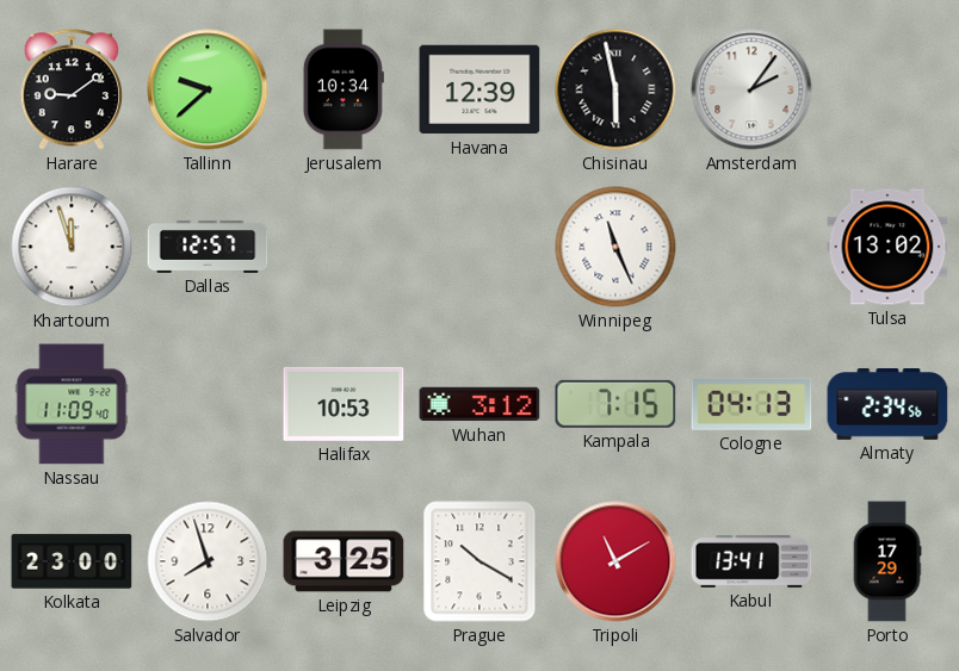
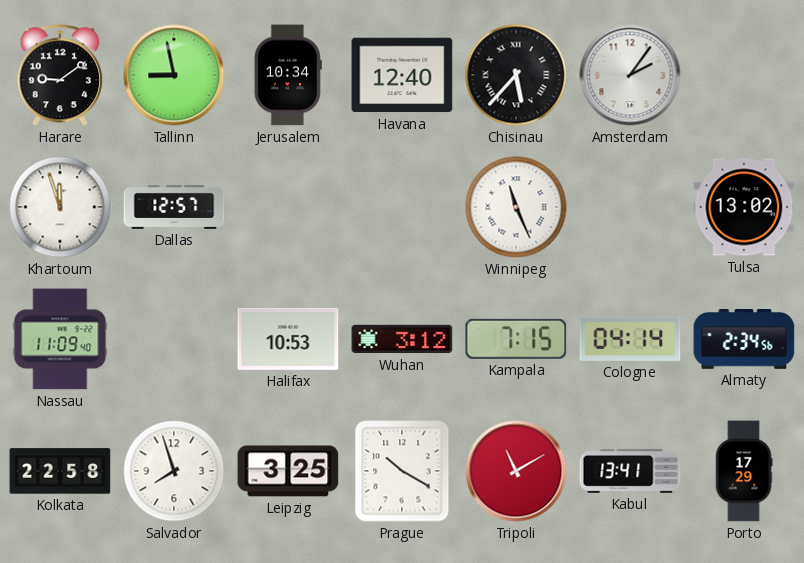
Tallinn: 9:38 -> 8:58
Havana: 12:39 -> 12:40
Chisinau: 5:58 -> 5:37
Cologne: 04:13 -> 04:14
Kolkata: 23:00 -> 22:58
